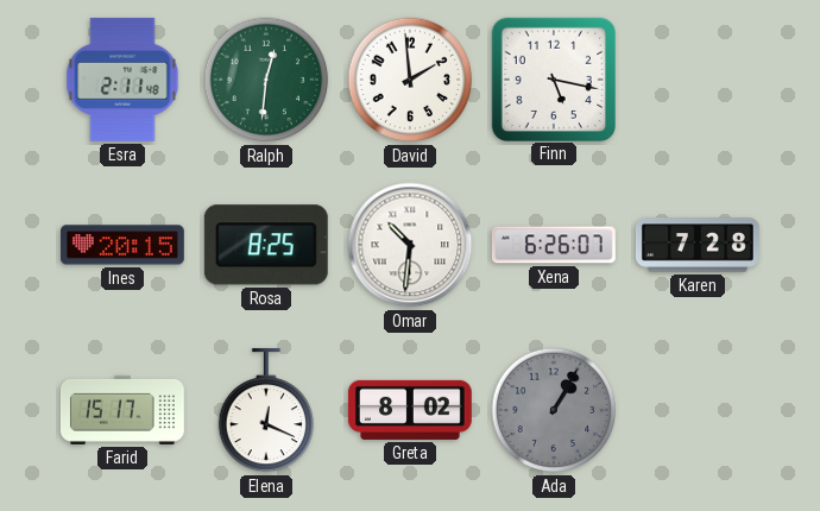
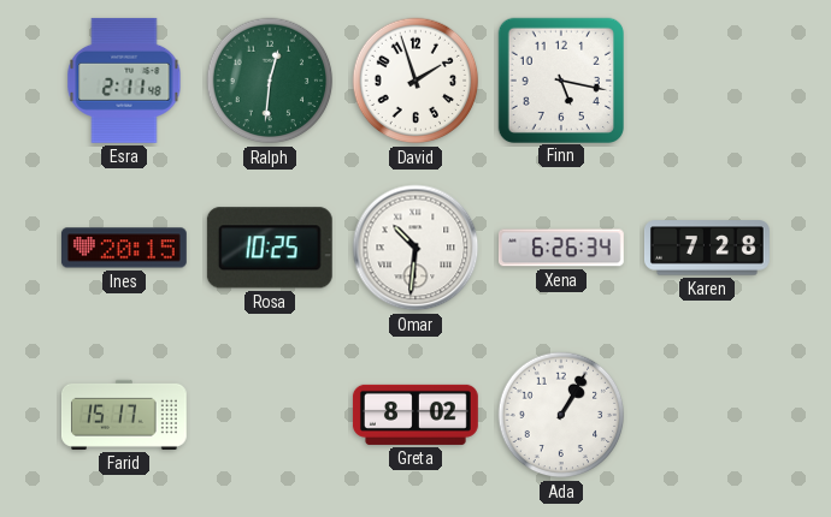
David: 1:59 -> 1:57
Rosa: 8:25 -> 10:25
Xena: 6:26:07 -> 6:26:34
Elena: 12:19 -> none
Ada dial: grey -> white
